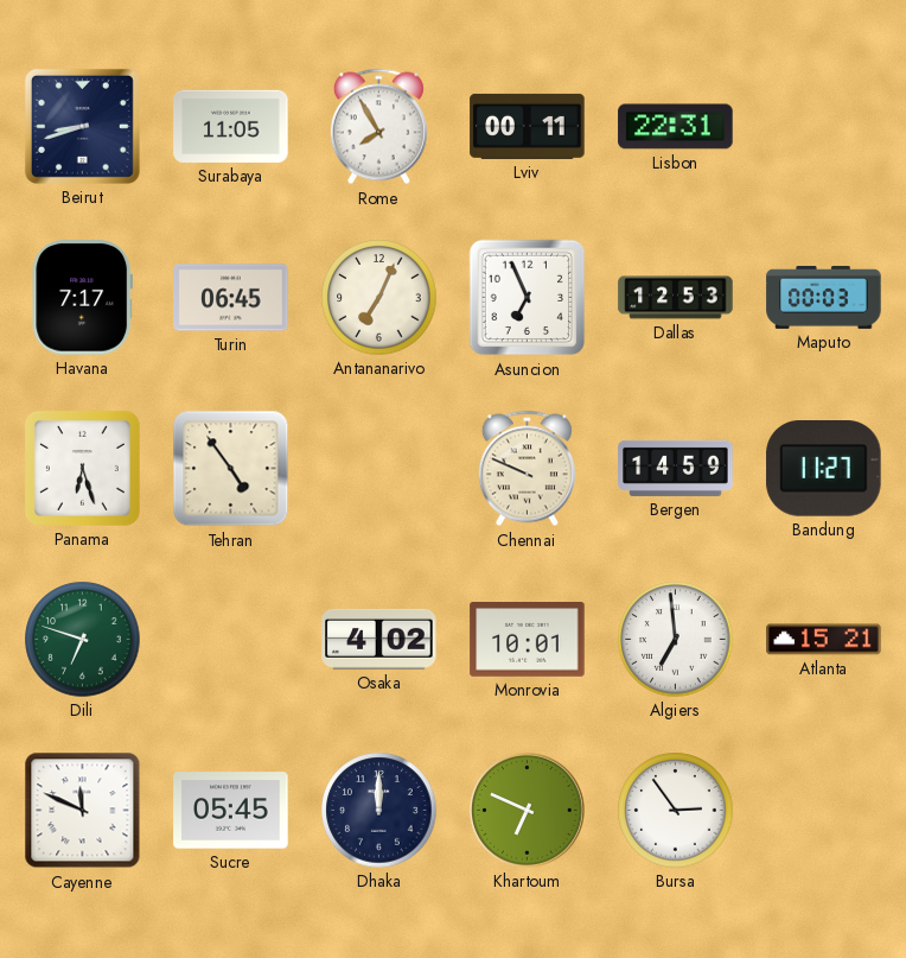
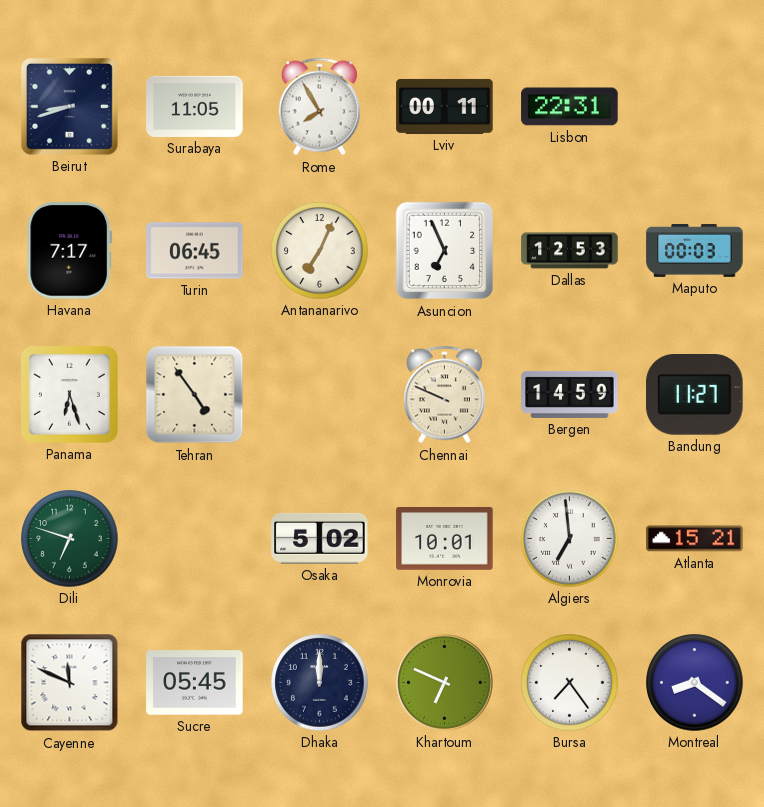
Osaka: 4:02 -> 5:02
Bursa: 2:54 -> 7:24
Montreal: none -> 8:21
